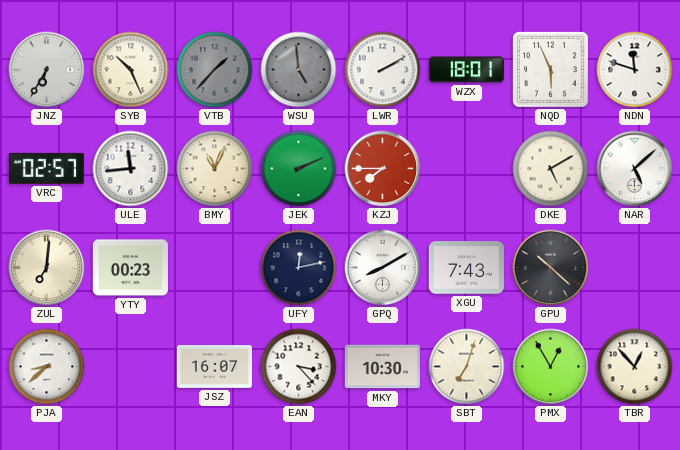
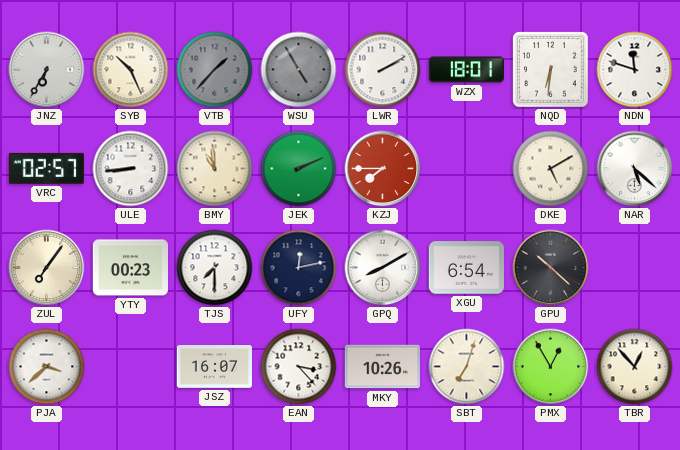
WSU: 4:59 -> 4:55
NQD: 5:56 -> 6:31
ULE: 11:44 -> 8:44
BMY: 11:04 -> 10:59
NAR: 5:08 -> 5:22
ZUL: 7:01 -> 7:06
TJS: none -> 7:30
XGU: 7:43 -> 6:54
PJA: 8:38 -> 3:38
MKY: 10:30 -> 10:26
